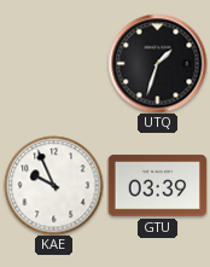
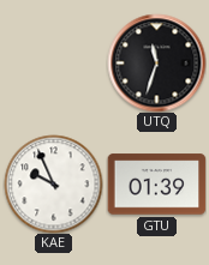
UTQ: 1:33 -> 11:33
GTU: 03:39 -> 01:39
